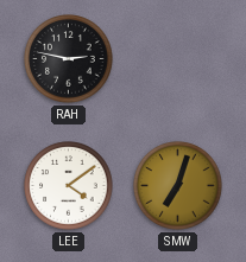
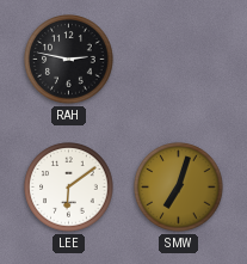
LEE: 4:09 -> 6:09
